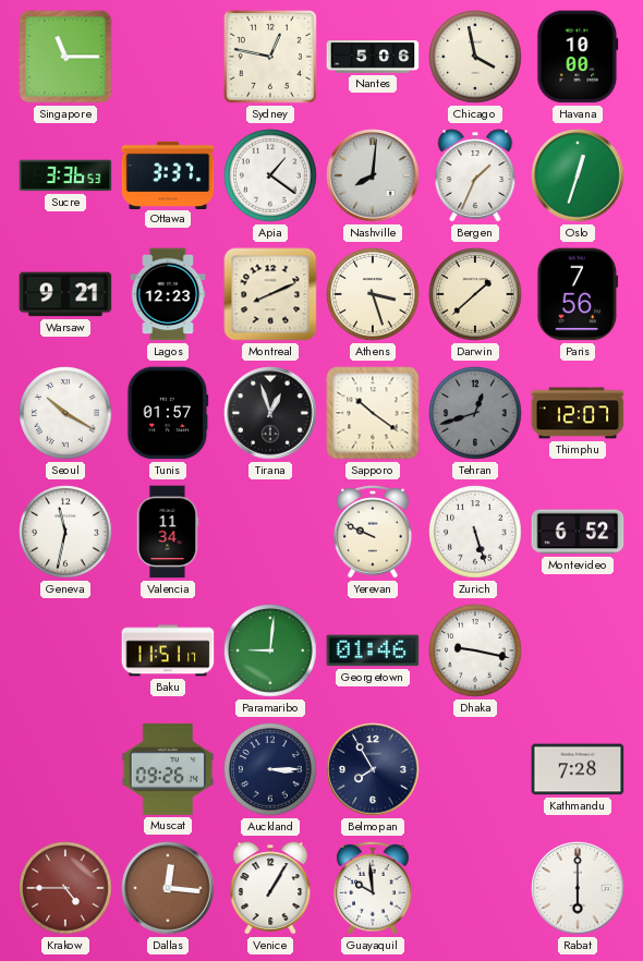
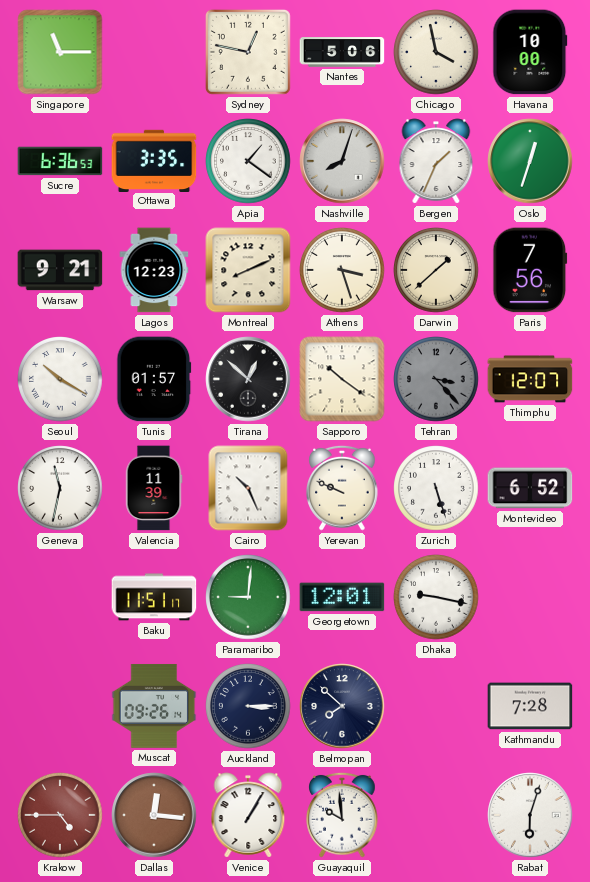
Sucre: 3:36 -> 6:36
Ottawa: 3:37 -> 3:35
Nashville: 8:01 -> 8:03
Tirana: 12:57 -> 12:52
Tehran: 12:42 -> 3:23
Valencia: 11:34 -> 11:39
Cairo: none -> 10:26
Georgetown: 01:46 -> 12:01
Belmopan: 7:55 -> 7:52
Rabat: 6:00 -> 6:03
